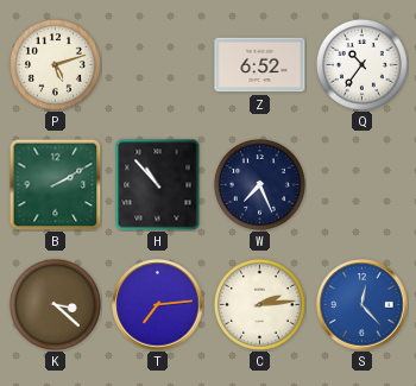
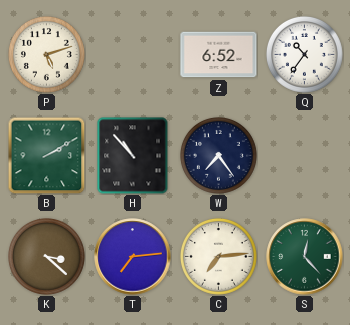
W: 7:26 -> 7:24
C: 2:14 -> 7:14
S dial: blue -> green
